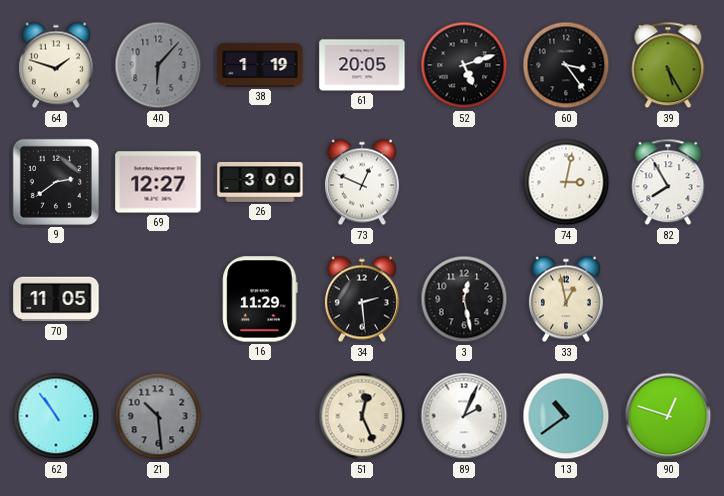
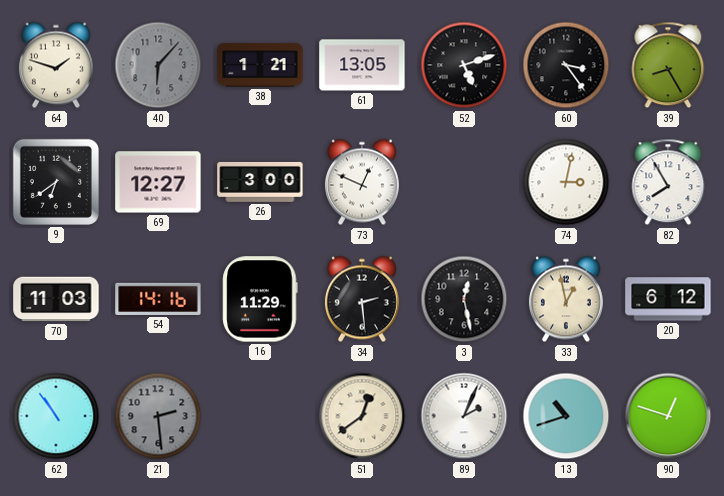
38: 1:19 -> 1:21
61: 20:05 -> 13:05
39: 5:25 -> 8:25
9: 2:39 -> 6:39
70: 11:05 -> 11:03
54: none -> 14:16
20: none -> 6:12
21: 10:29 -> 2:29
51: 12:26 -> 12:39
13: 10:39 -> 10:42
